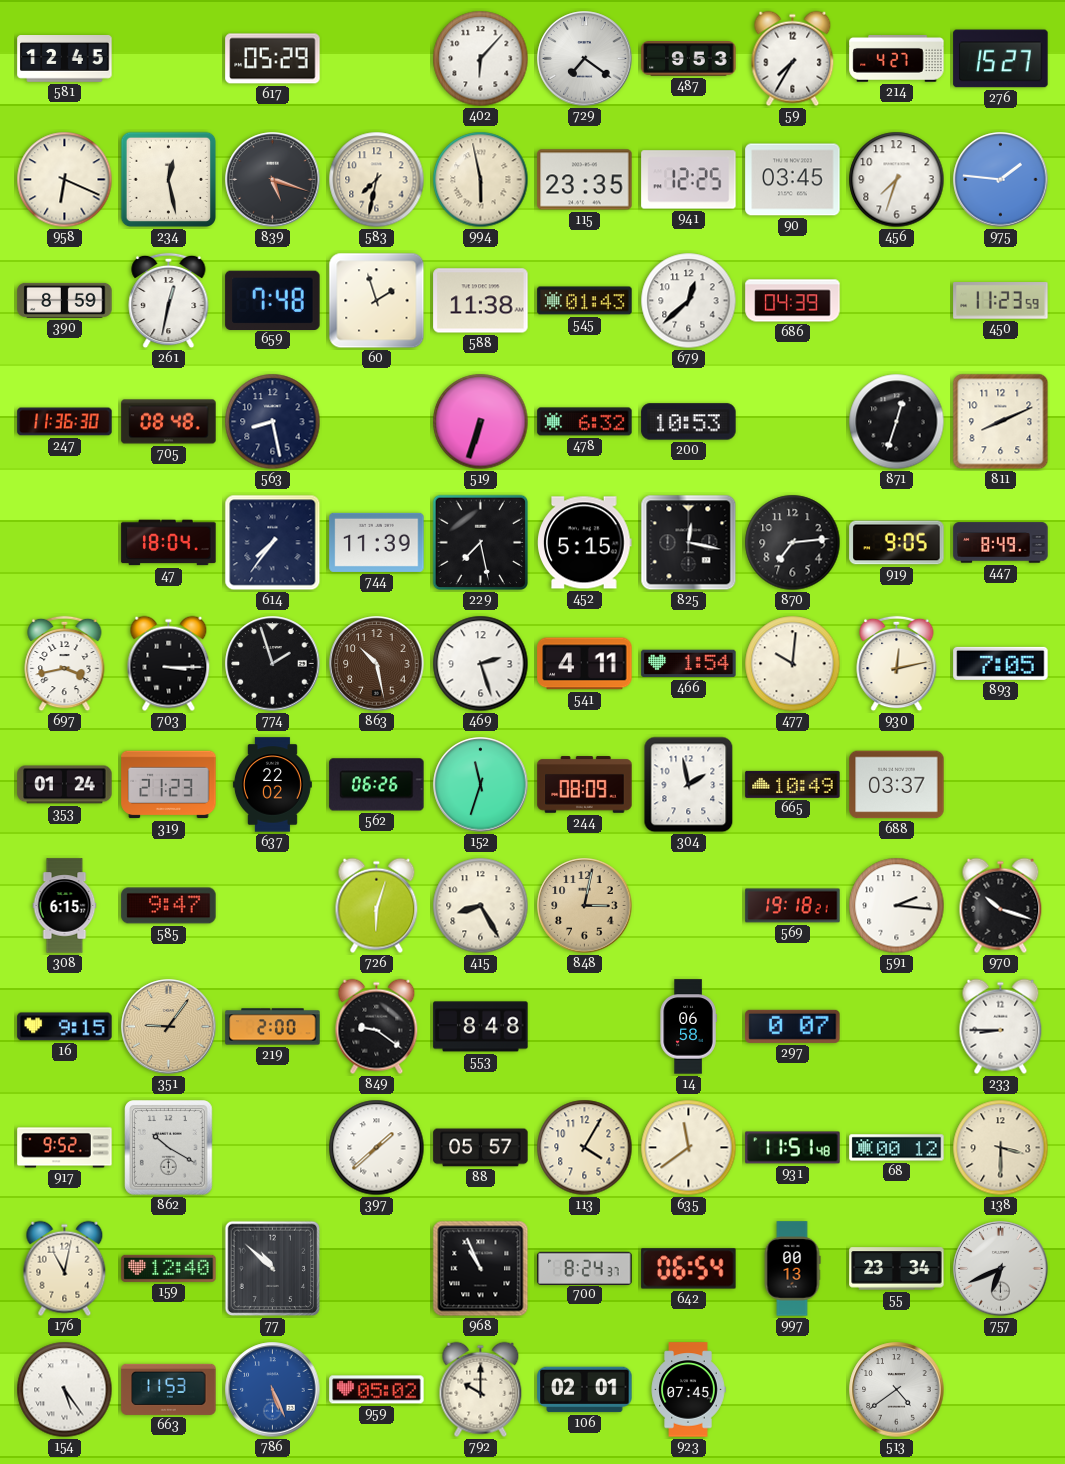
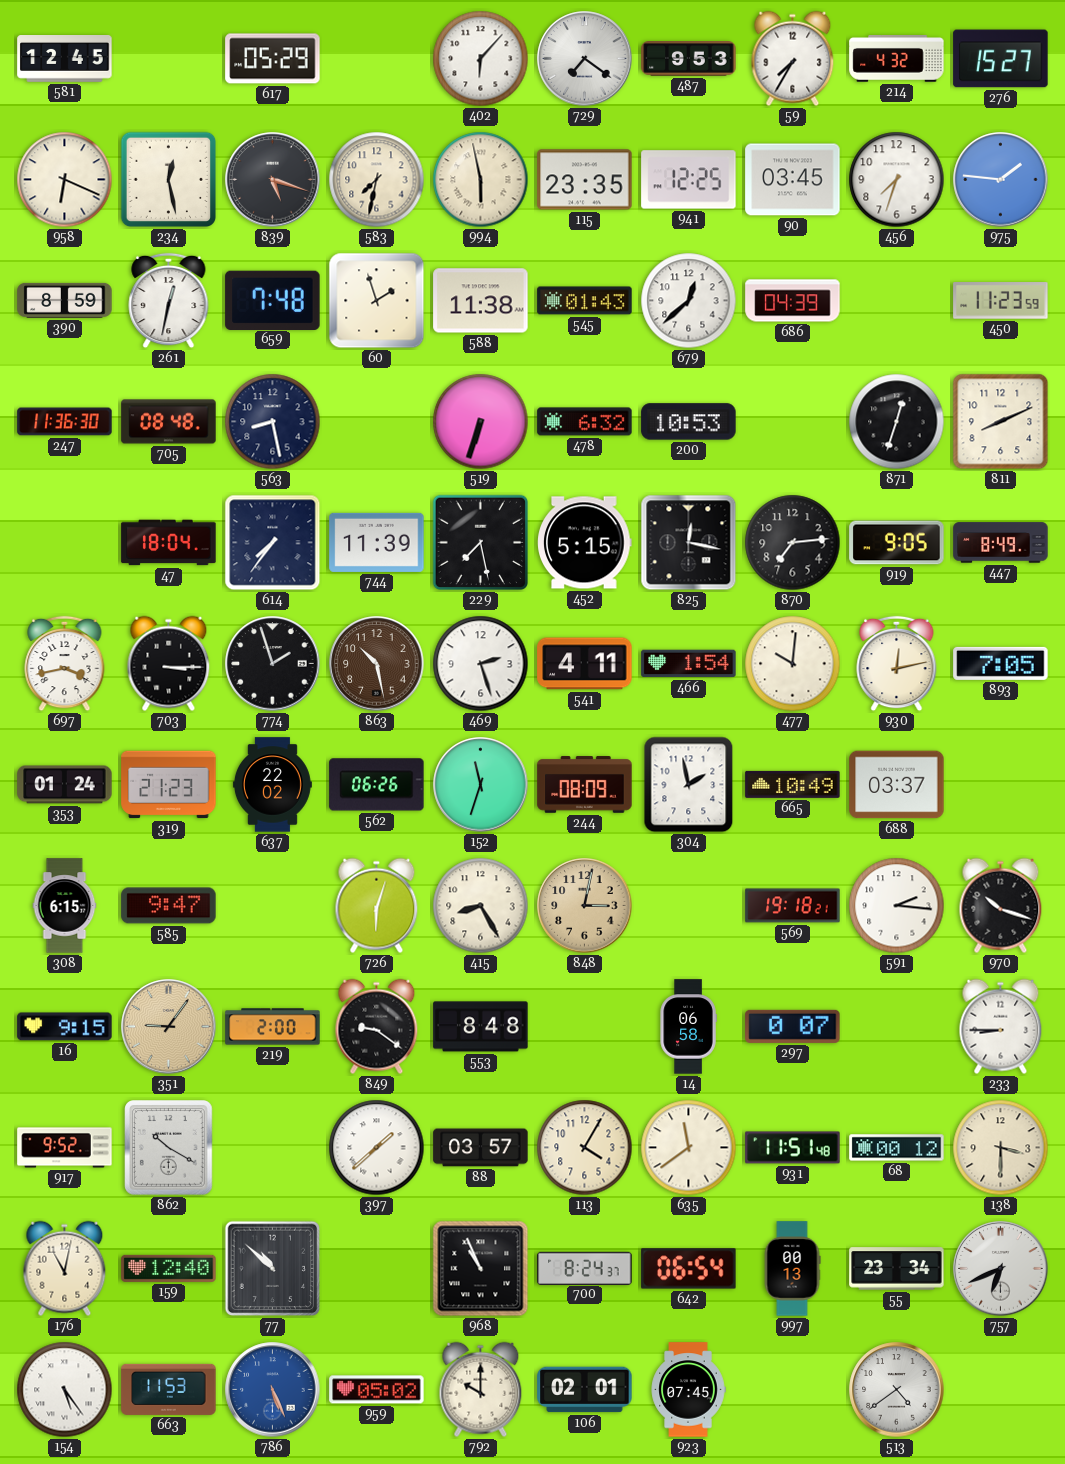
214: 4:27 -> 4:32
88: 05:57 -> 03:57
